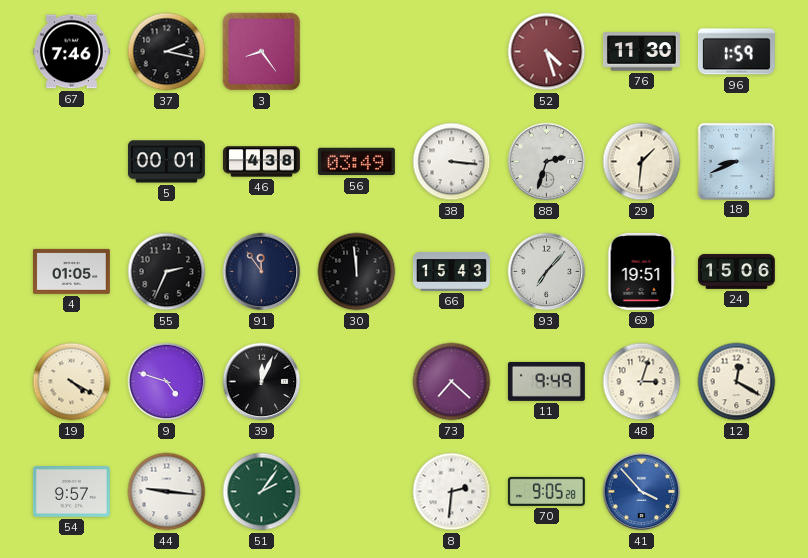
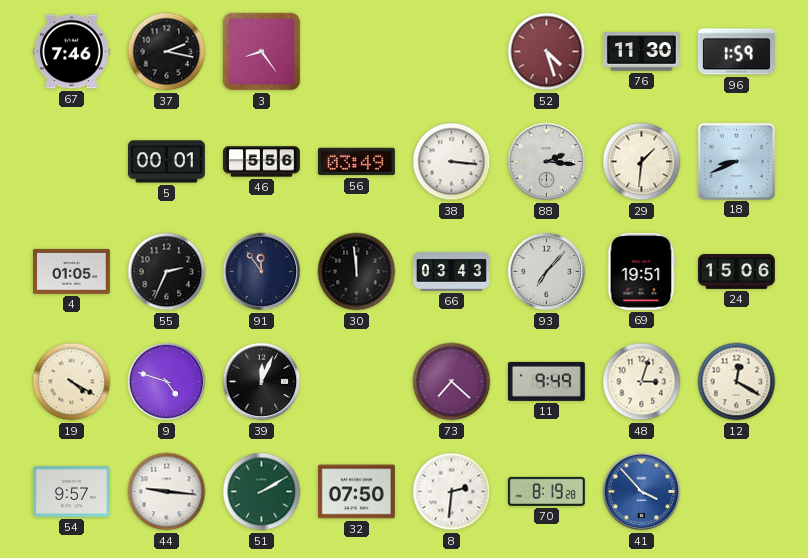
46: 4:38 -> 5:56
88: 2:33 -> 2:16
66: 15:43 -> 03:43
51: 2:06 -> 2:10
32: none -> 07:50
70: 9:05 -> 8:19
